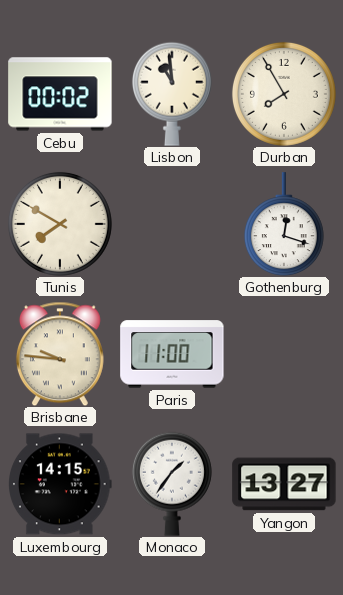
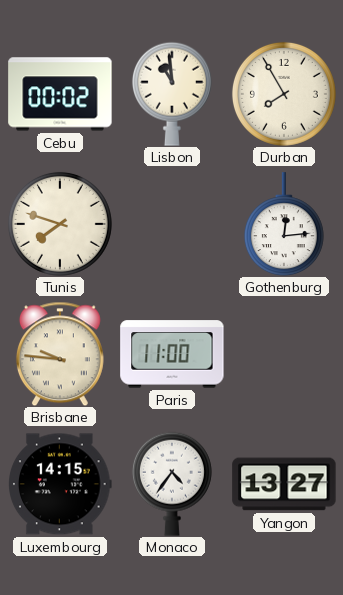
Tunis: 7:50 -> 7:48
Gothenburg: 12:18 -> 12:14
Monaco: 1:36 -> 4:36
